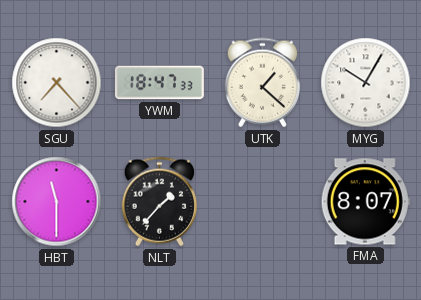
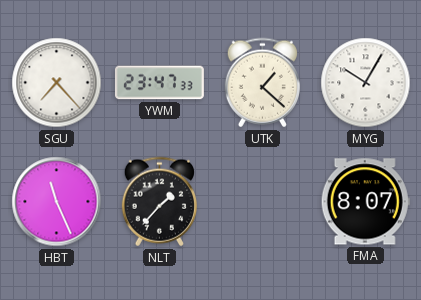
YWM: 18:47 -> 23:47
HBT: 11:30 -> 11:26
